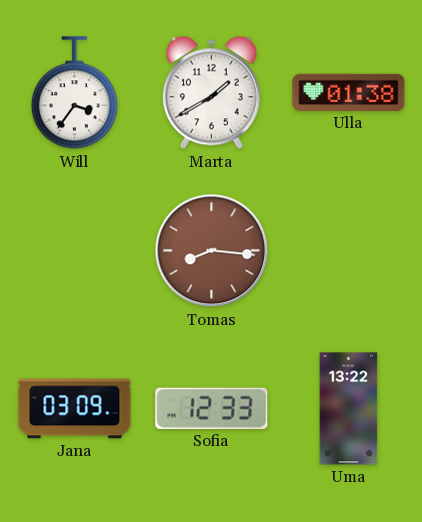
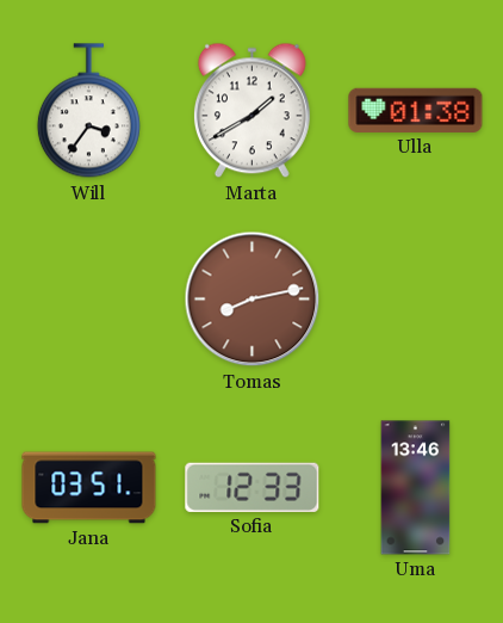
Tomas: 8:16 -> 8:13
Jana: 03:09 -> 03:51
Uma: 13:22 -> 13:46
